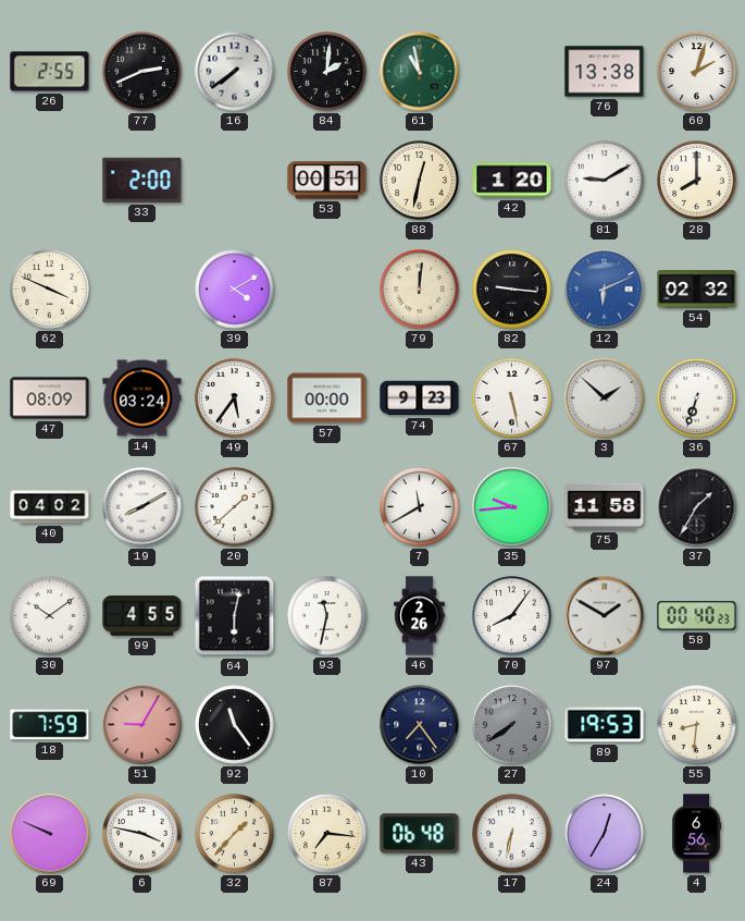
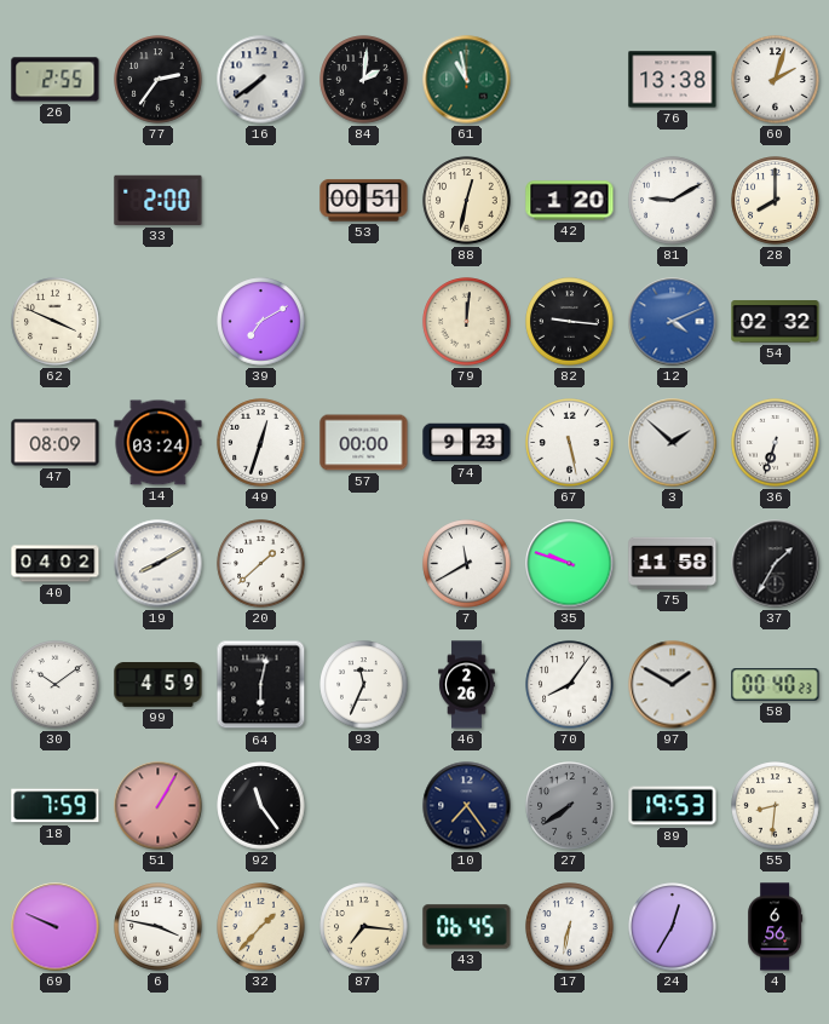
77: 2:41 -> 2:36
39: 4:10 -> 7:10
12: 6:11 -> 4:11
49: 5:36 -> 12:33
35: 9:44 -> 9:48
99: 4:55 -> 4:59
93: 11:32 -> 11:34
51: 9:05 -> 1:05
43: 06:48 -> 06:45
